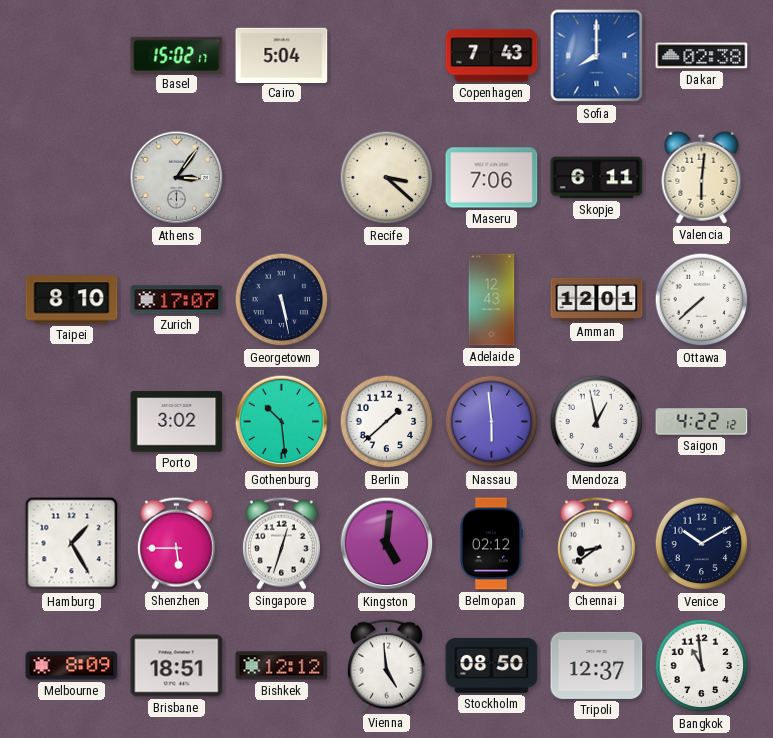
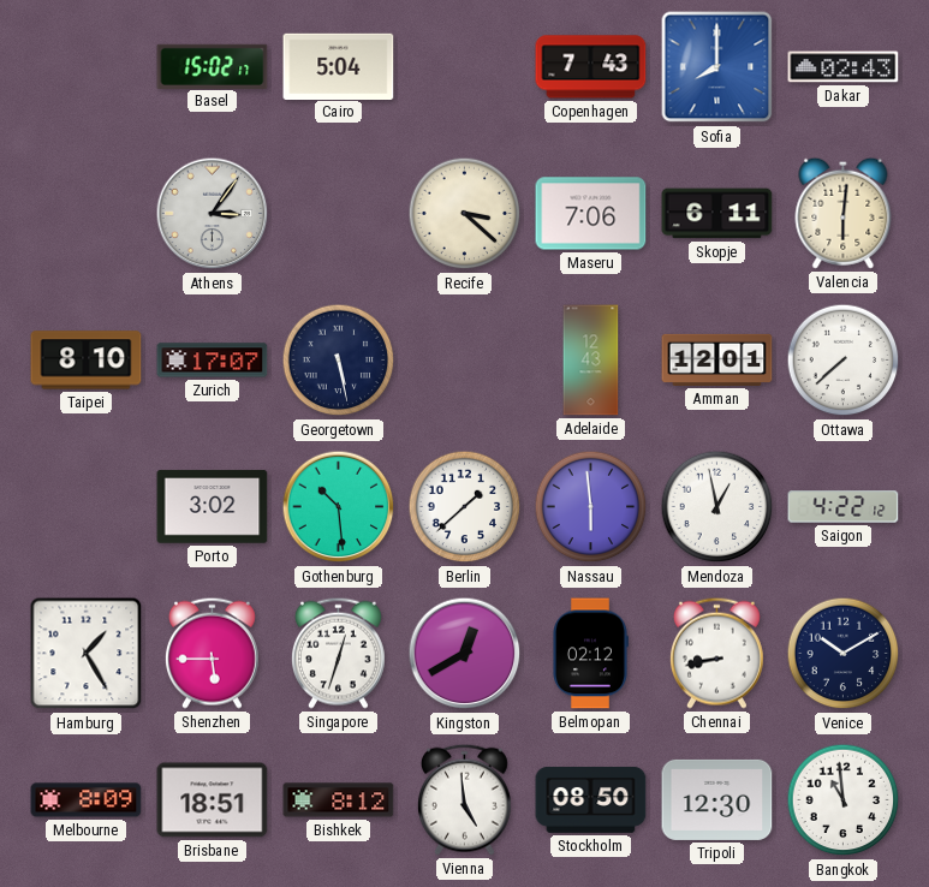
Dakar: 02:38 -> 02:43
Kingston: 5:01 -> 12:40
Chennai: 8:39 -> 8:43
Bishkek: 12:12 -> 8:12
Tripoli: 12:37 -> 12:30
